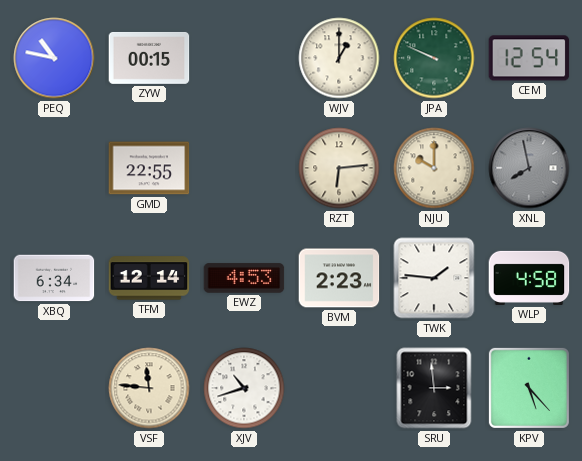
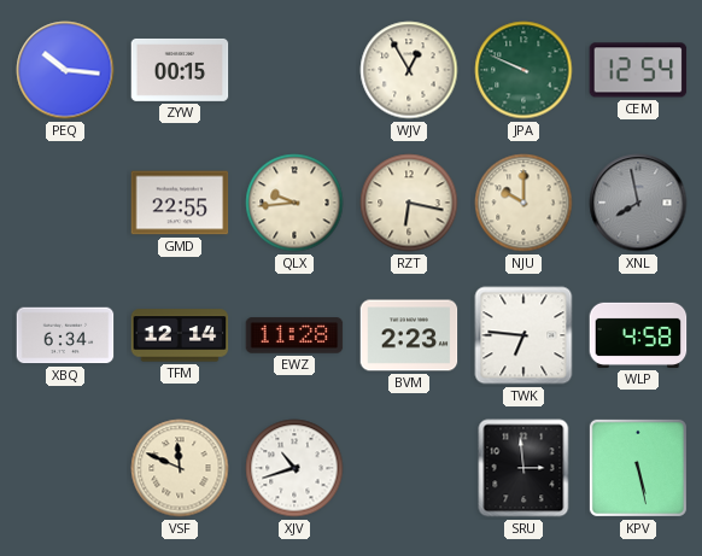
PEQ: 10:47 -> 10:16
WJV: 1:00 -> 12:55
QLX: none -> 9:44
RZT: 6:14 -> 6:17
EWZ: 4:53 -> 11:28
TWK: 1:46 -> 6:46
VSF: 11:46 -> 11:49
KPV: 5:23 -> 5:28
